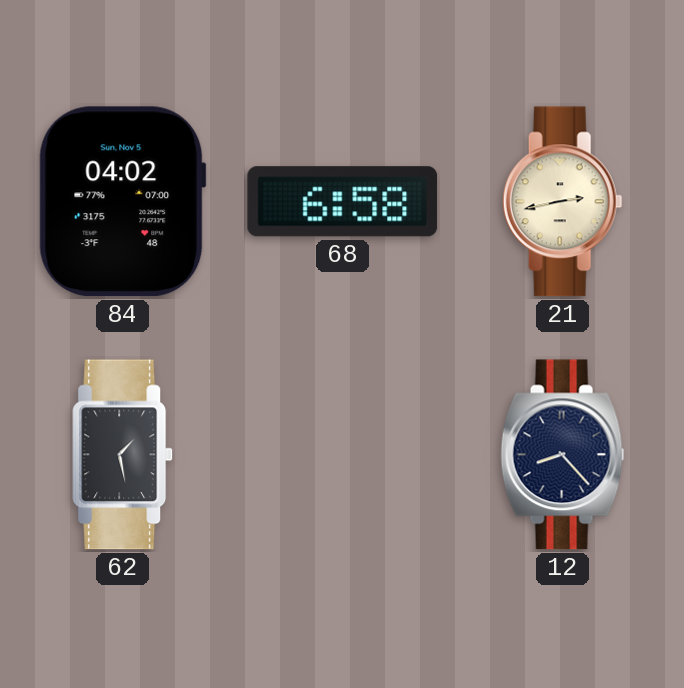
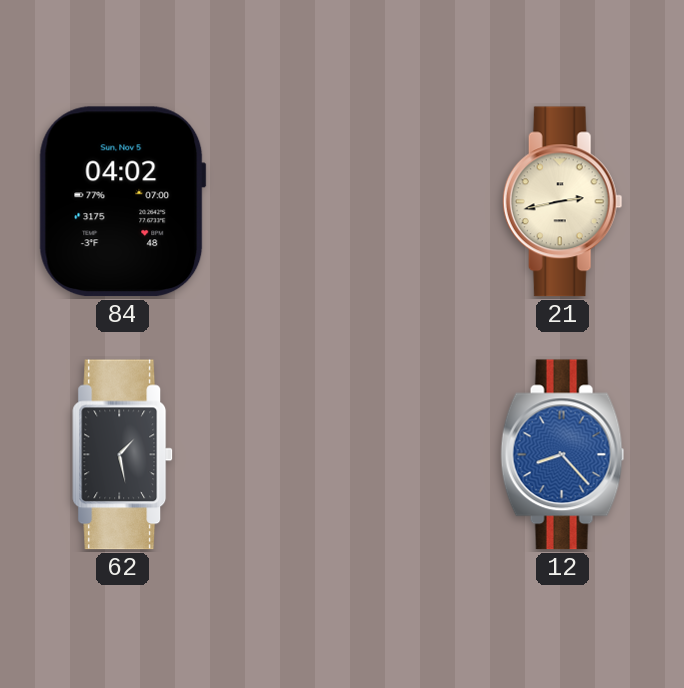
68: 6:58 -> none
12 dial: navy -> blue
